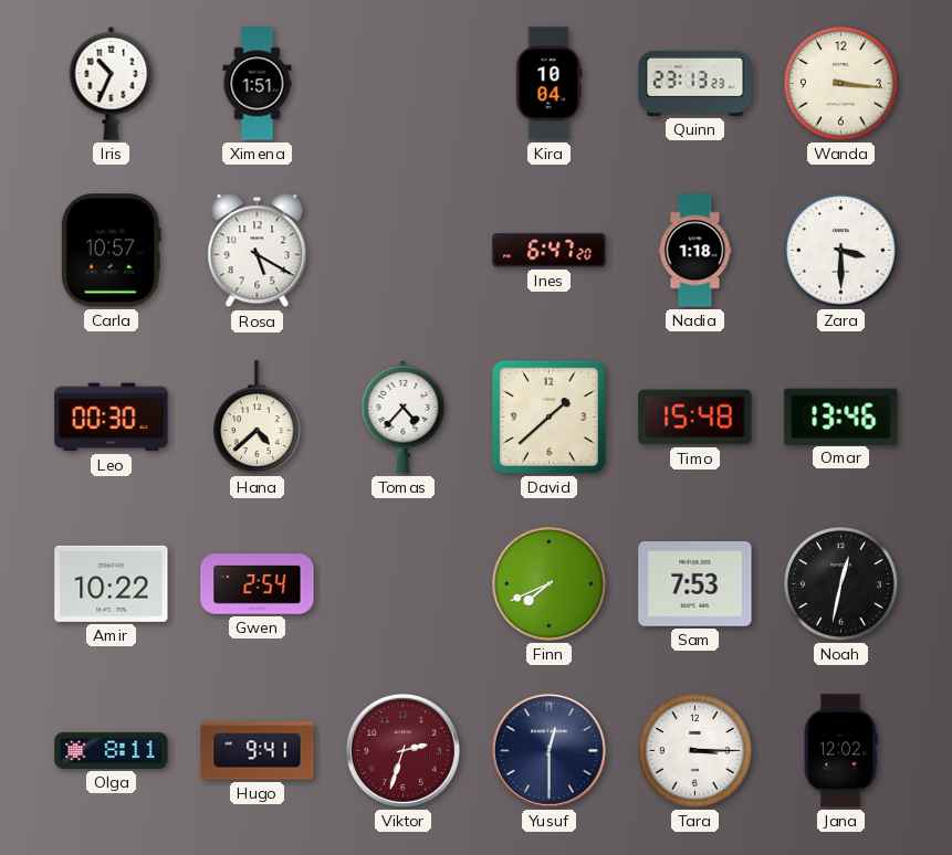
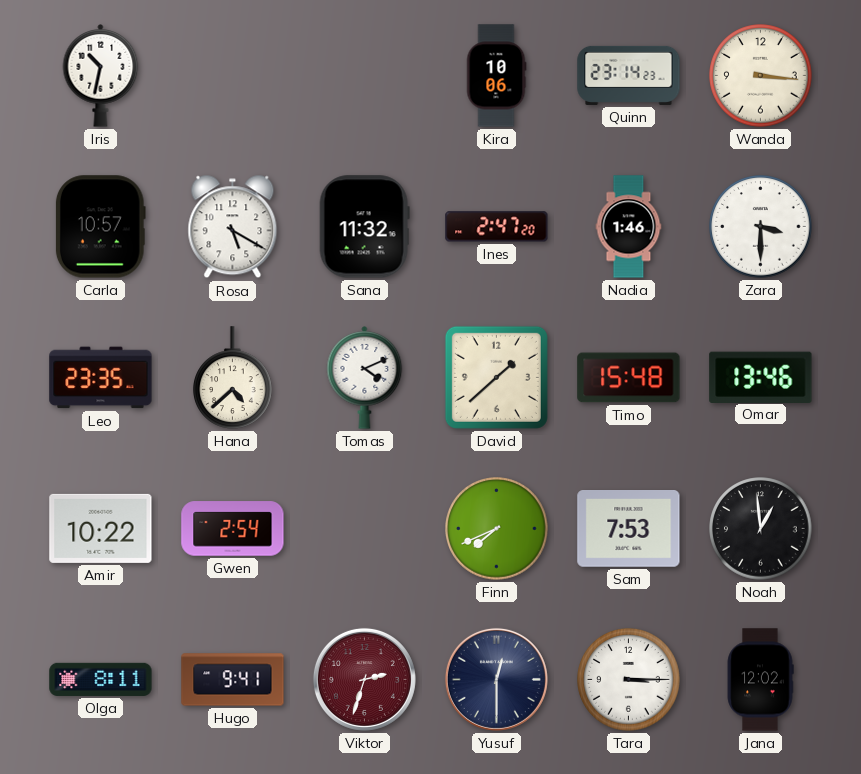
Iris: 10:34 -> 10:32
Ximena: 1:51 -> none
Kira: 10:04 -> 10:06
Quinn: 23:13 -> 23:14
Sana: none -> 11:32
Ines: 6:47 -> 2:47
Nadia: 1:18 -> 1:46
Leo: 00:30 -> 23:35
Tomas: 4:37 -> 4:11
Noah: 12:32 -> 12:59
